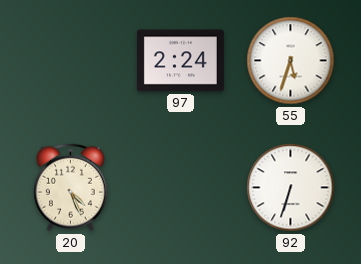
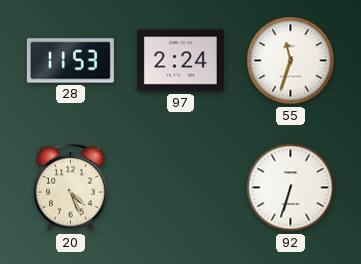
28: none -> 11:53
55: 5:33 -> 11:33
